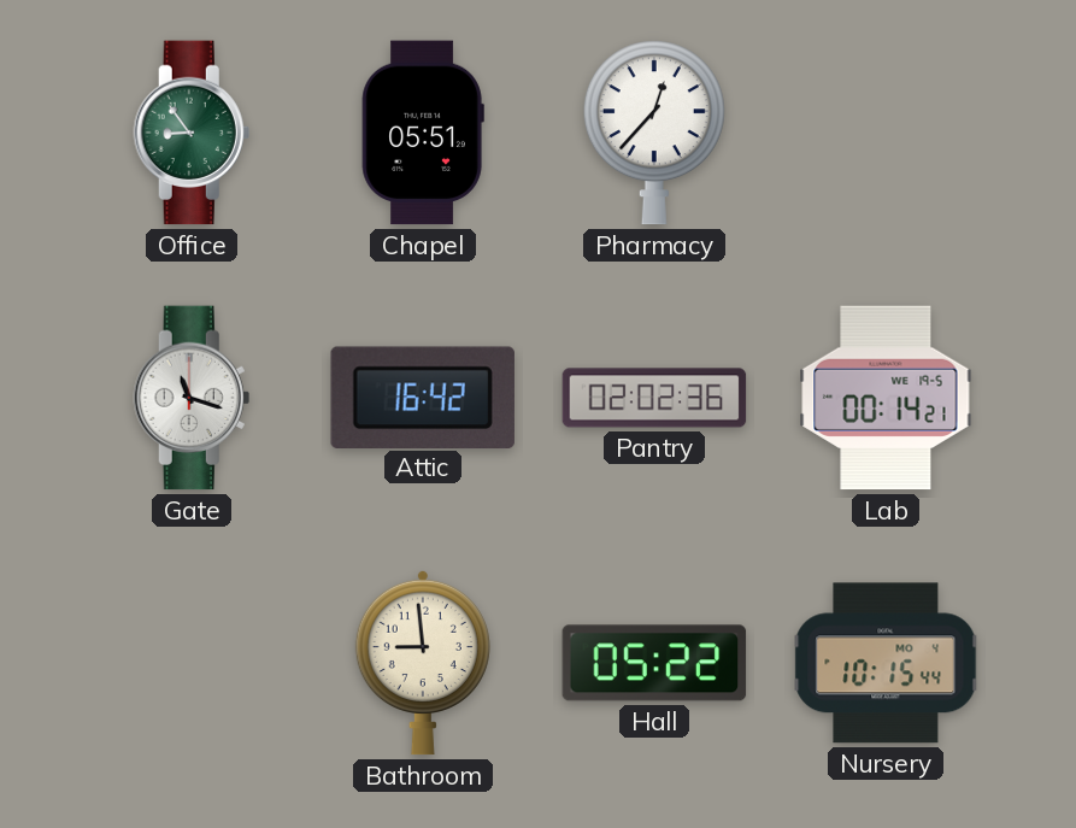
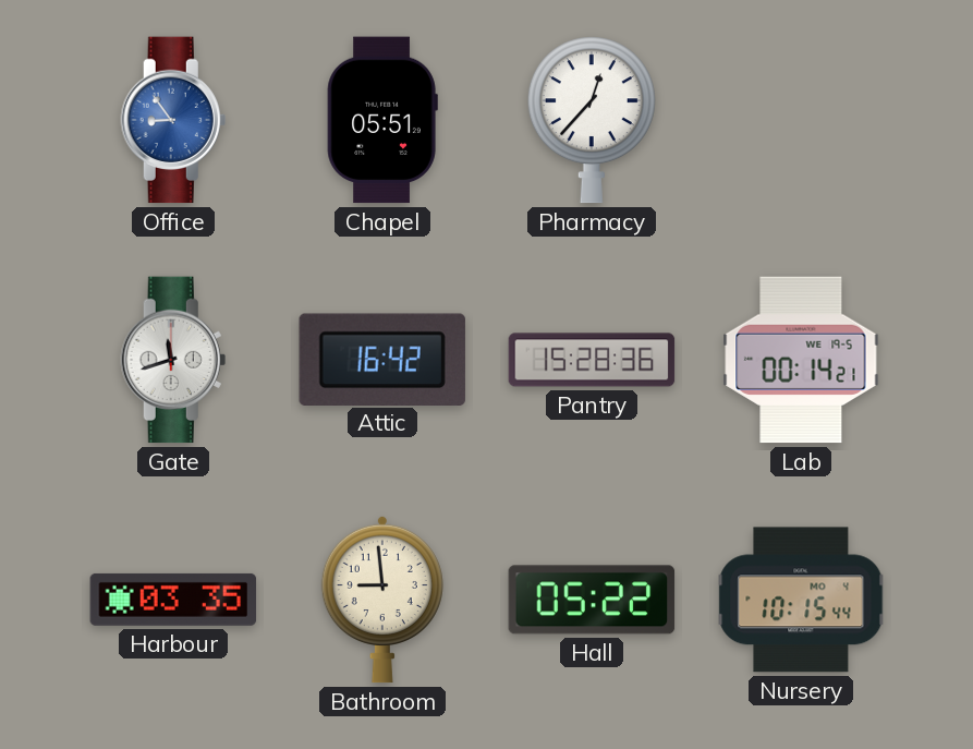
Office dial: green -> blue
Gate: 11:18 -> 11:42
Pantry: 02:02 -> 15:28
Harbour: none -> 03:35
